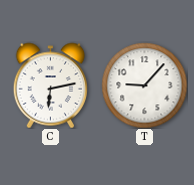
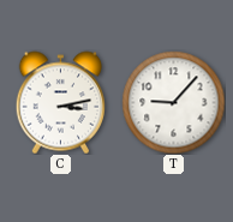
C: 6:13 -> 3:13
